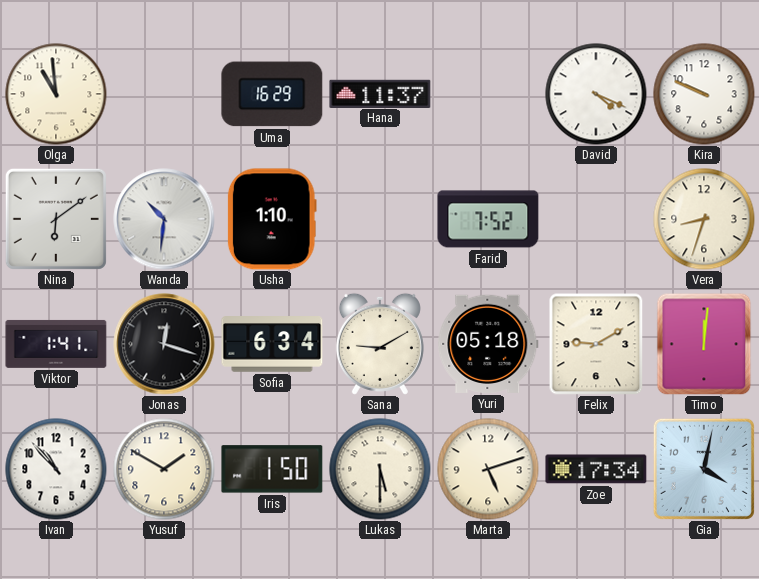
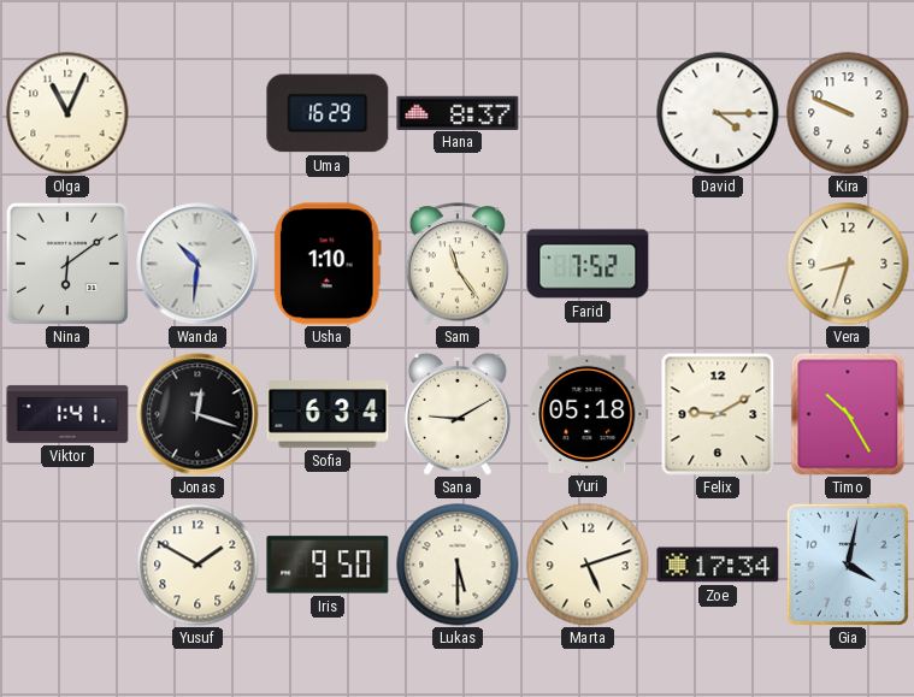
Olga: 10:59 -> 11:04
Hana: 11:37 -> 8:37
David: 4:19 -> 4:15
Sam: none -> 11:24
Timo: 12:01 -> 10:25
Ivan: 10:53 -> none
Iris: 1:50 -> 9:50
